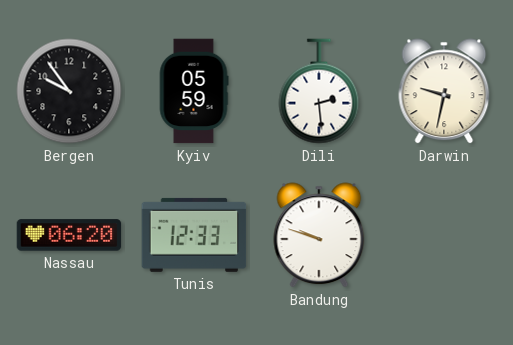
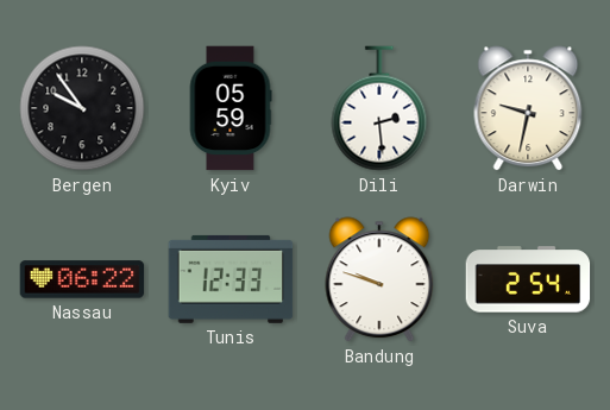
Nassau: 06:20 -> 06:22
Suva: none -> 2:54
